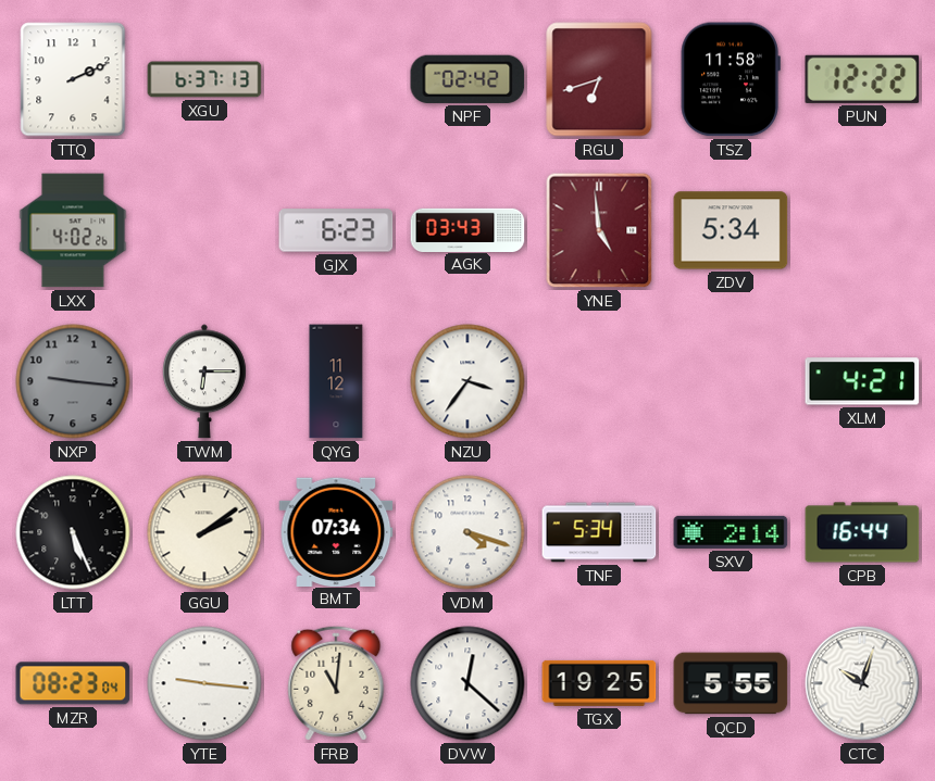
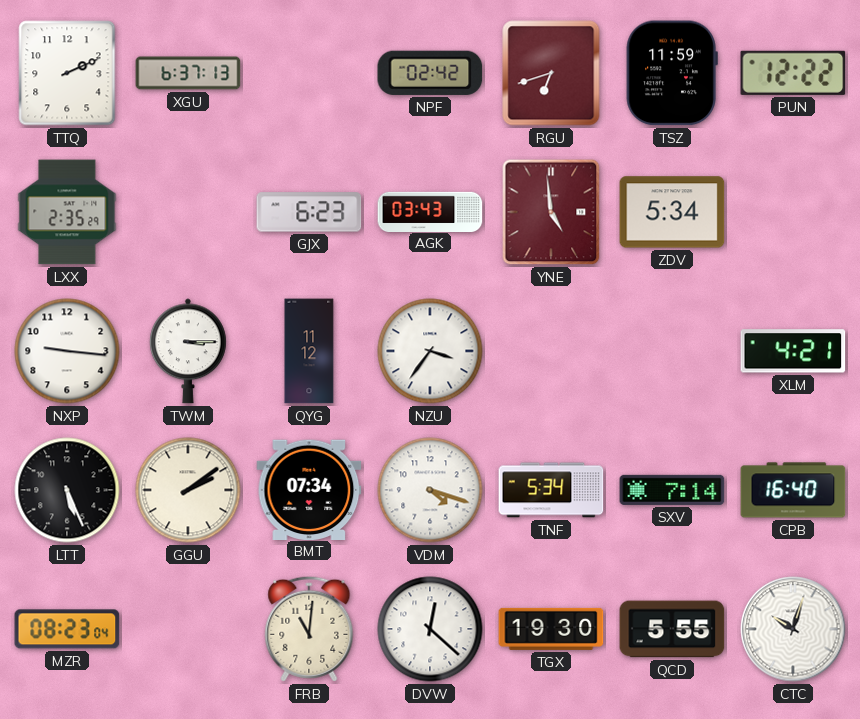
TSZ: 11:58 -> 11:59
LXX: 4:02 -> 2:35
NXP dial: grey -> white
TWM: 6:15 -> 3:15
SXV: 2:14 -> 7:14
CPB: 16:44 -> 16:40
YTE: 9:16 -> none
TGX: 19:25 -> 19:30
